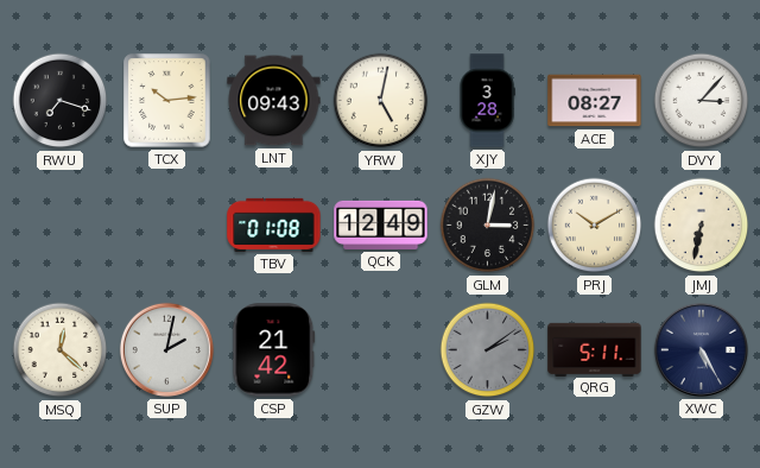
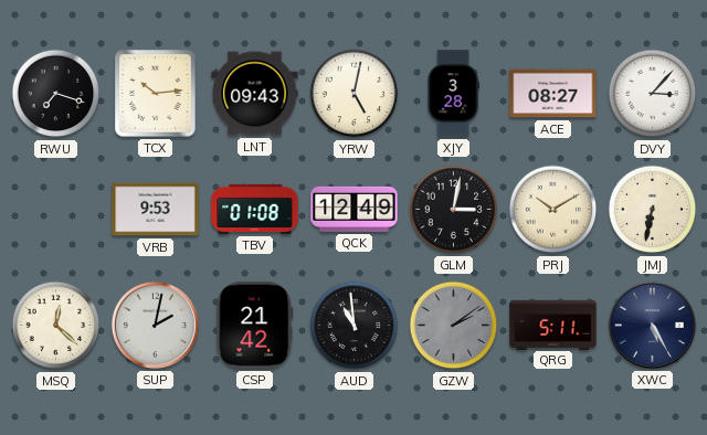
VRB: none -> 9:53
AUD: none -> 10:59
